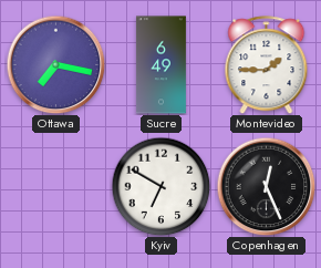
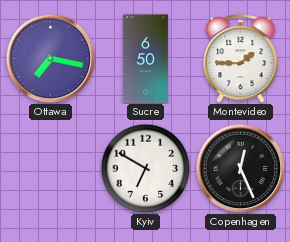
Sucre: 6:49 -> 6:50
